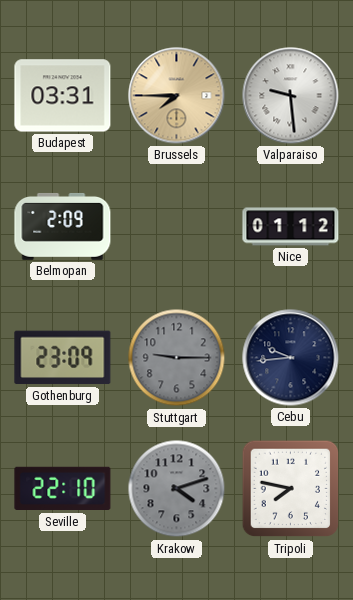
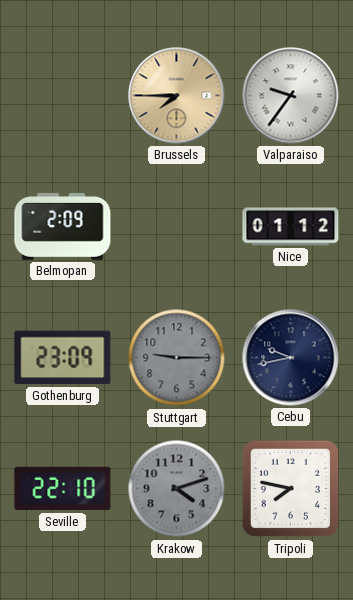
Budapest: 03:31 -> none
Valparaiso: 9:29 -> 9:36
Cebu: 9:44 -> 9:43
